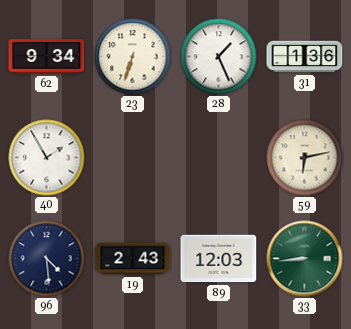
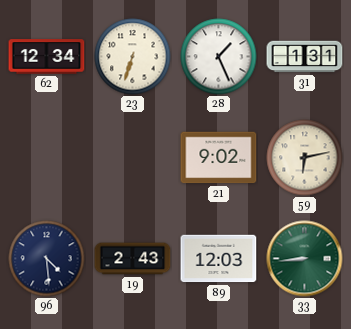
62: 9:34 -> 12:34
31: 1:36 -> 1:31
40: 1:55 -> none
21: none -> 9:02
